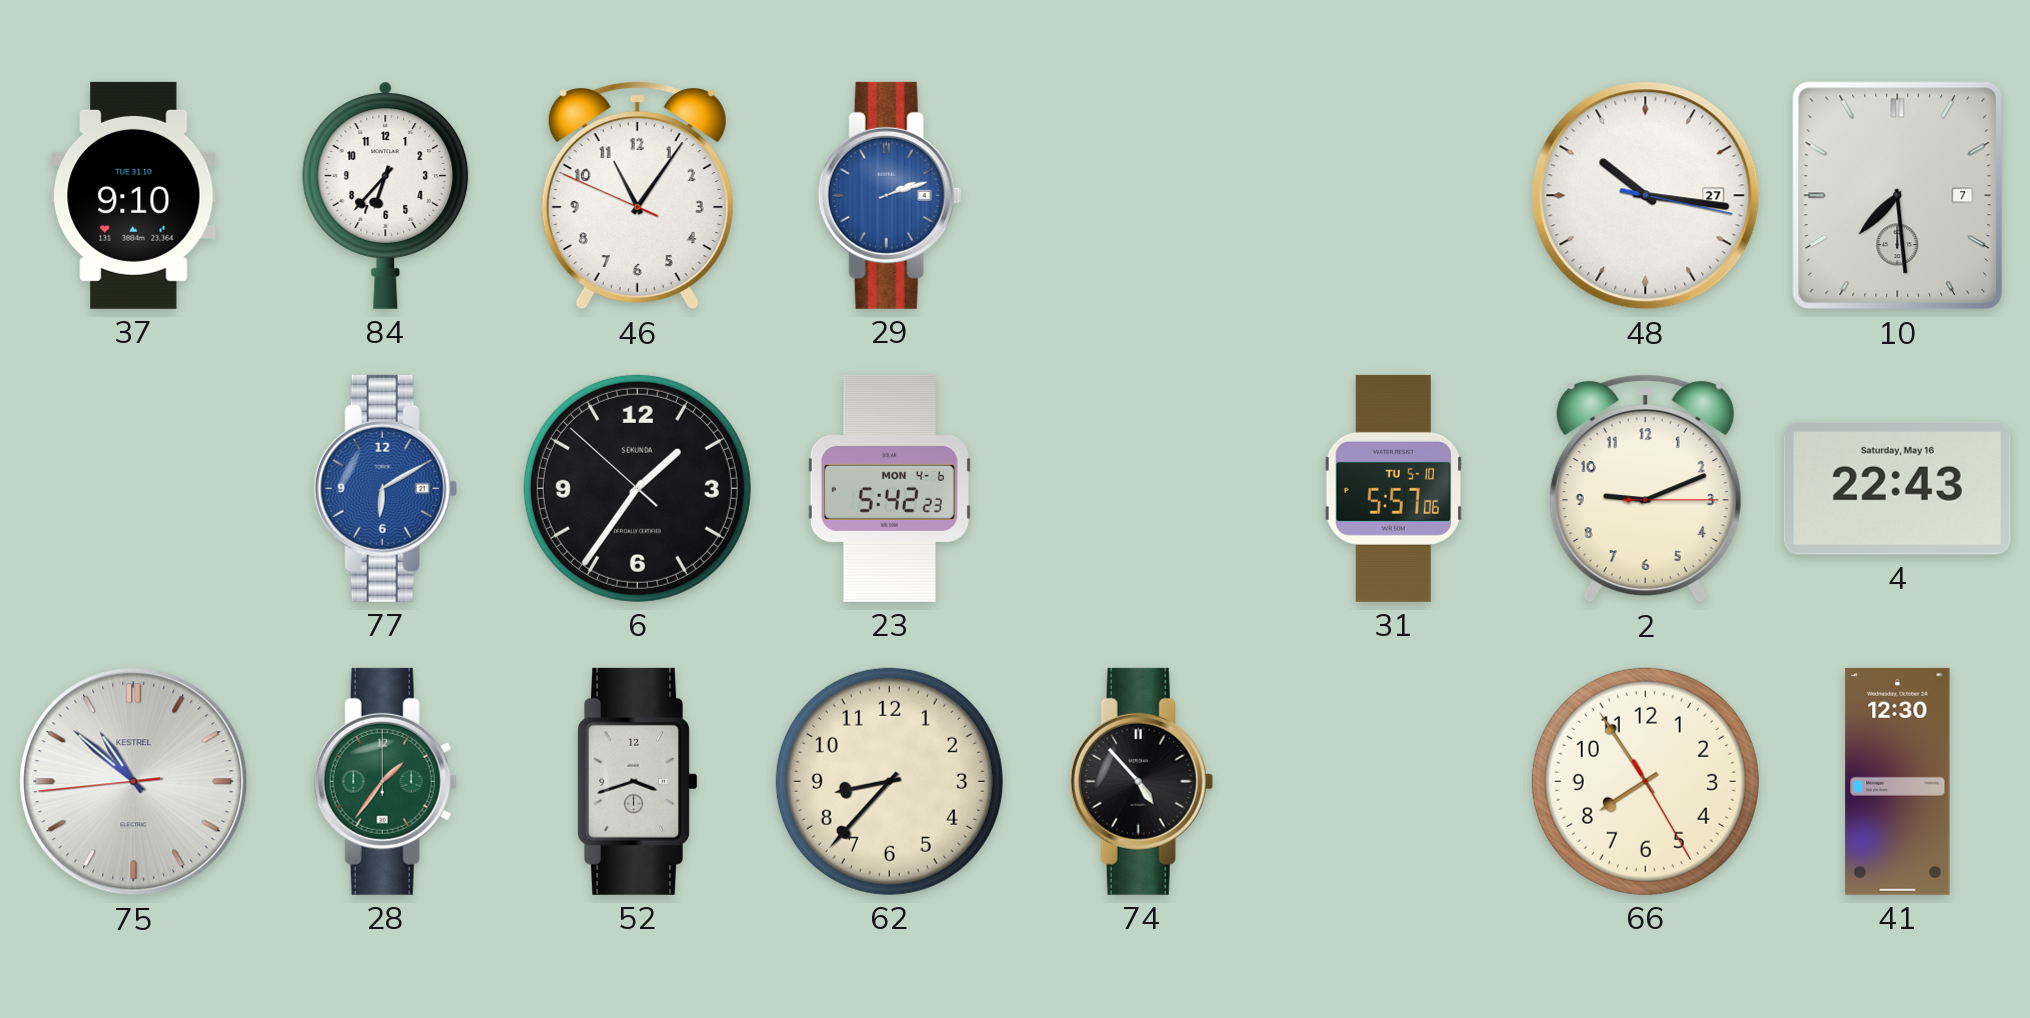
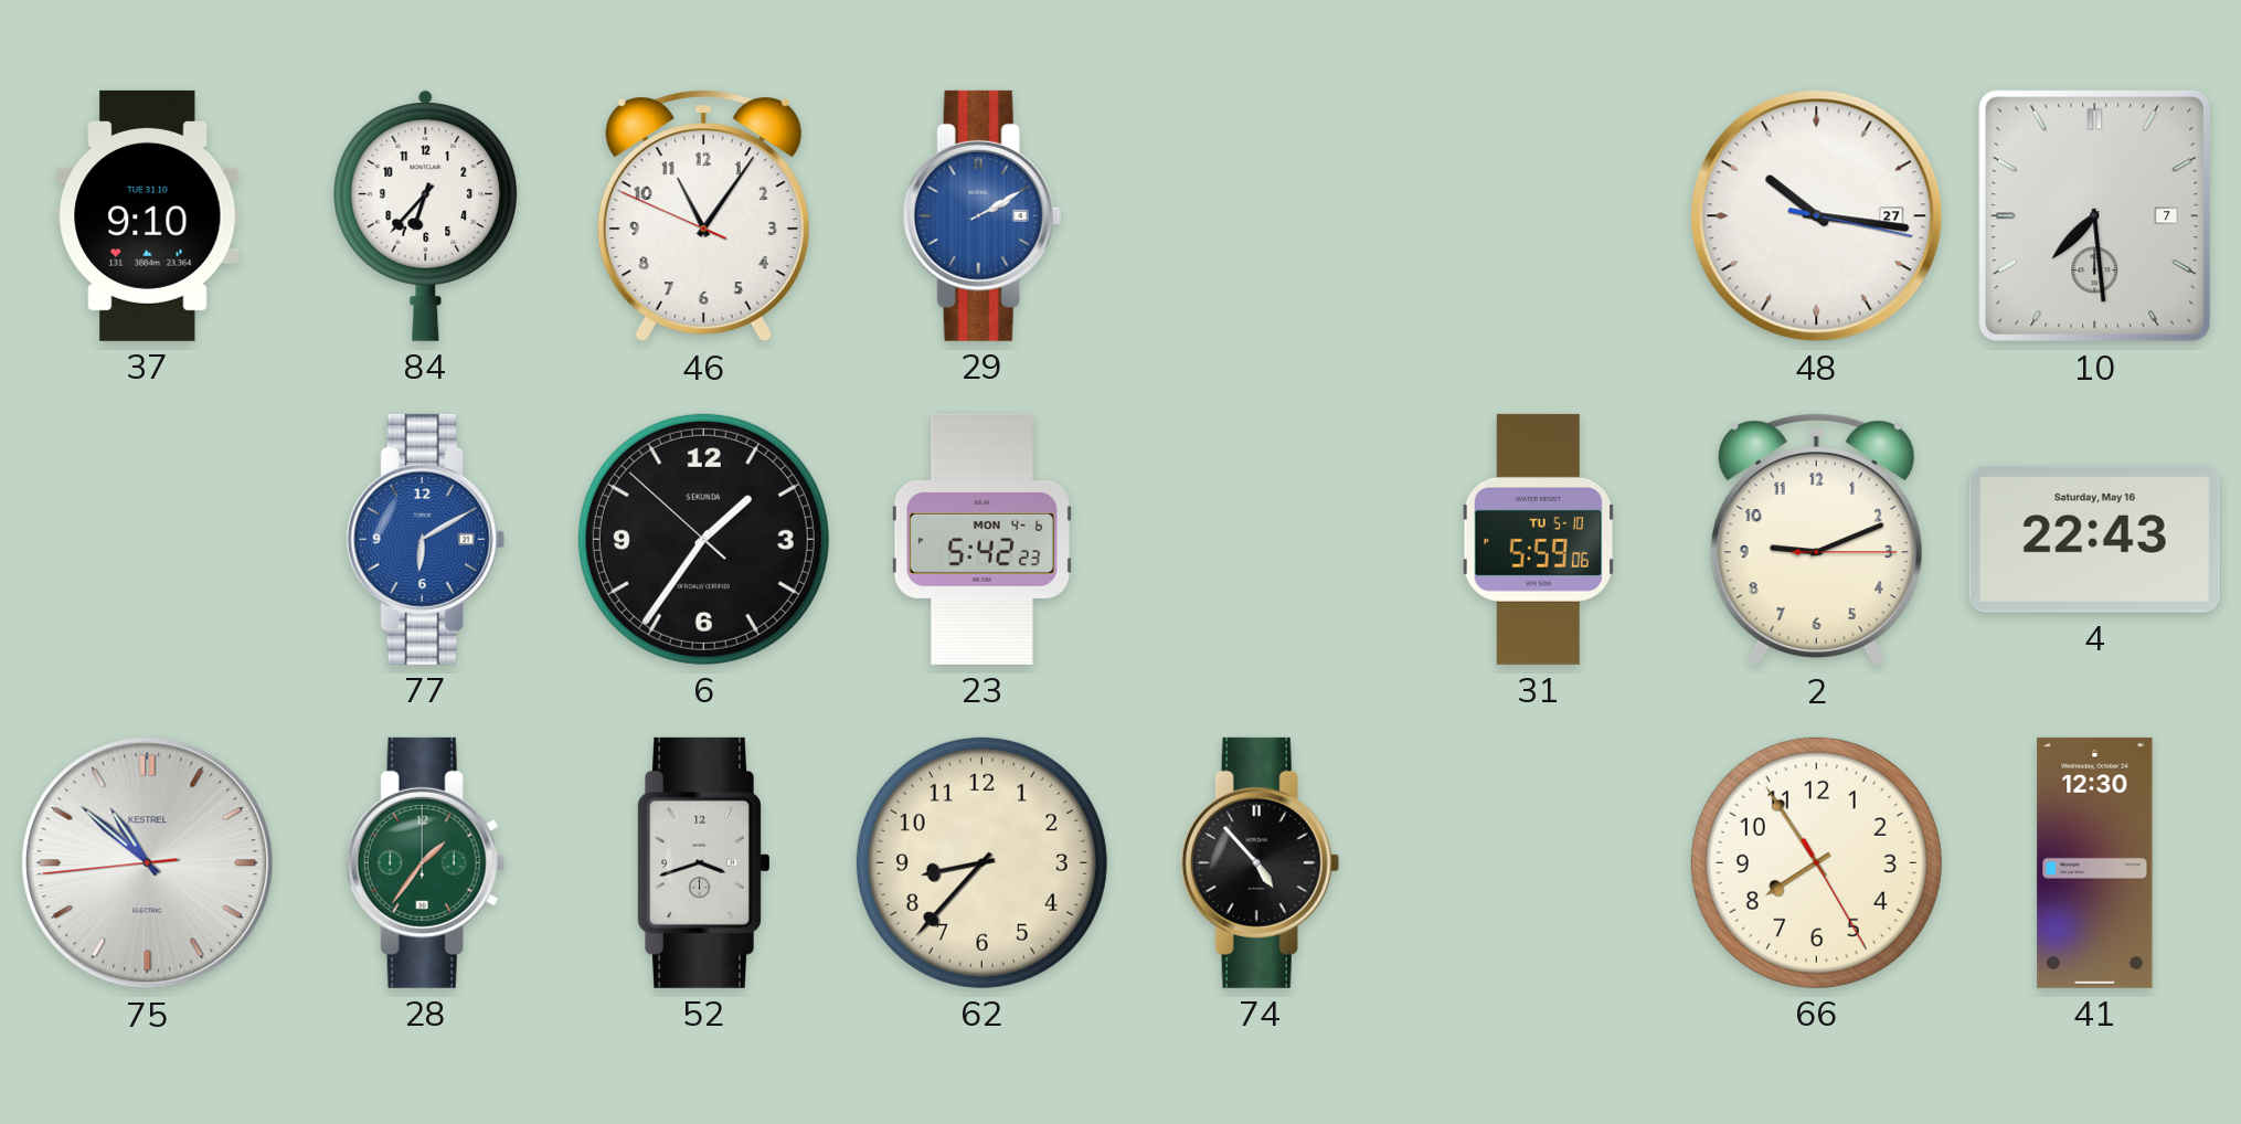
29: 2:12 -> 2:10
31: 5:57 -> 5:59
